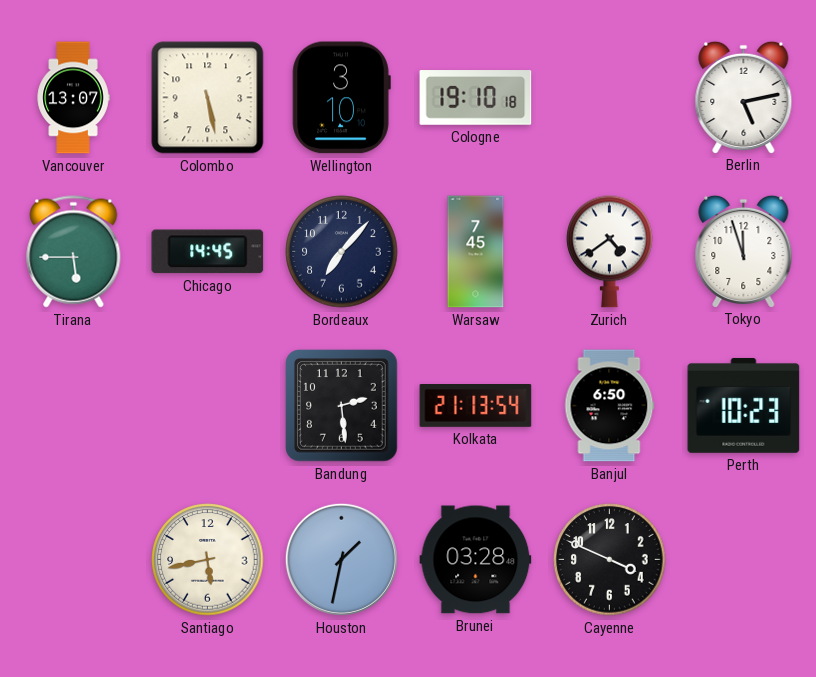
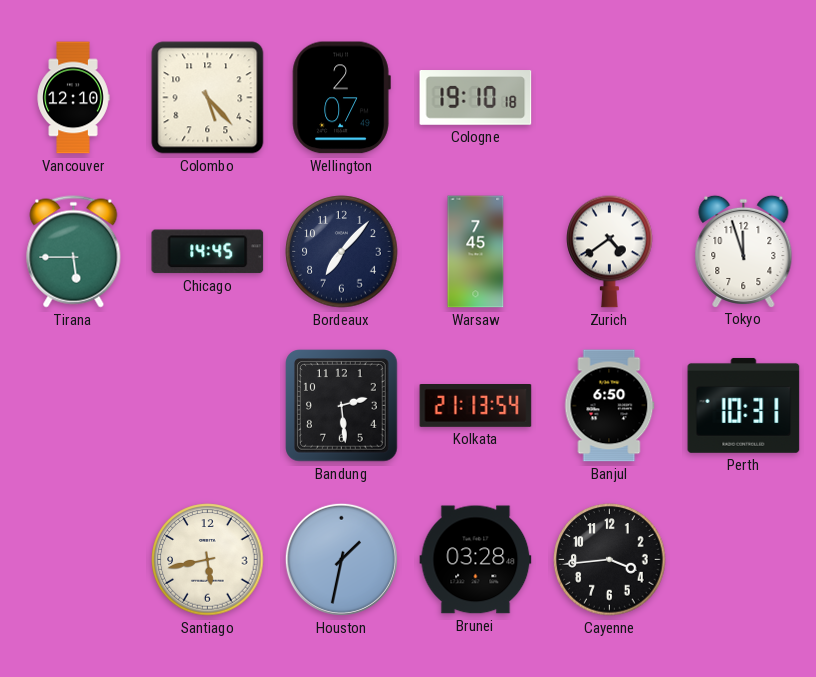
Vancouver: 13:07 -> 12:10
Colombo: 5:28 -> 5:23
Wellington: 3:10 -> 2:07
Berlin: 5:13 -> none
Perth: 10:23 -> 10:31
Cayenne: 3:49 -> 3:44
